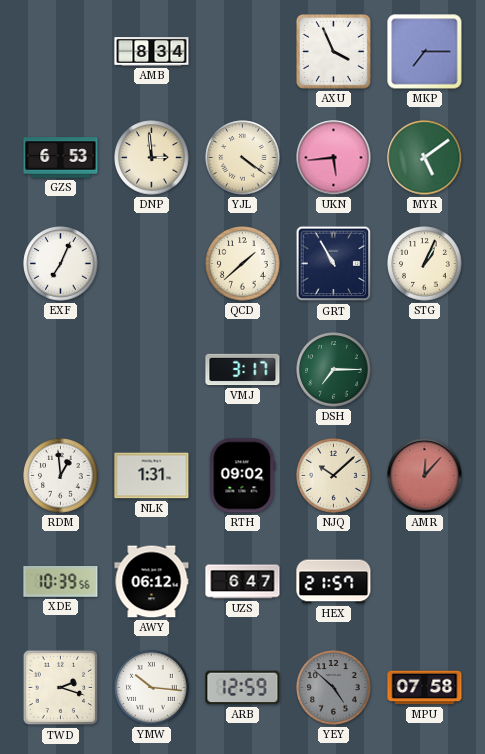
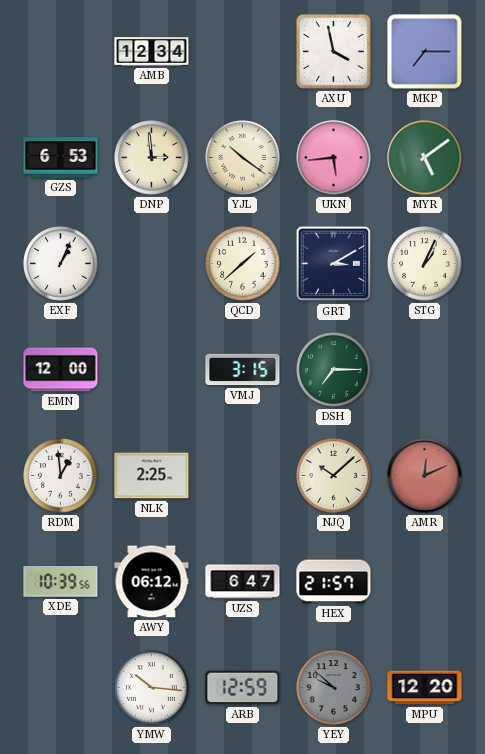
AMB: 8:34 -> 12:34
AXU: 3:56 -> 3:58
YJL: 4:21 -> 10:21
EXF: 7:04 -> 1:04
GRT: 10:55 -> 3:10
EMN: none -> 12:00
VMJ: 3:17 -> 3:15
NLK: 1:31 -> 2:25
RTH: 09:02 -> none
AMR: 12:07 -> 12:11
TWD: 2:18 -> none
YEY: 4:52 -> 9:52
MPU: 07:58 -> 12:20
